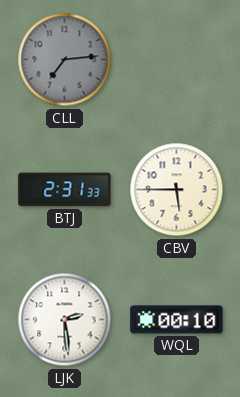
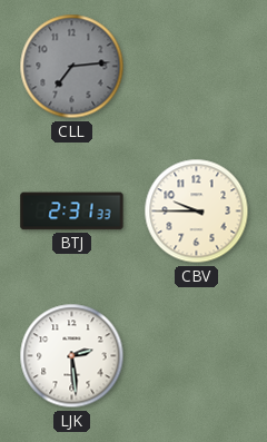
CBV: 5:45 -> 9:45
WQL: 00:10 -> none
